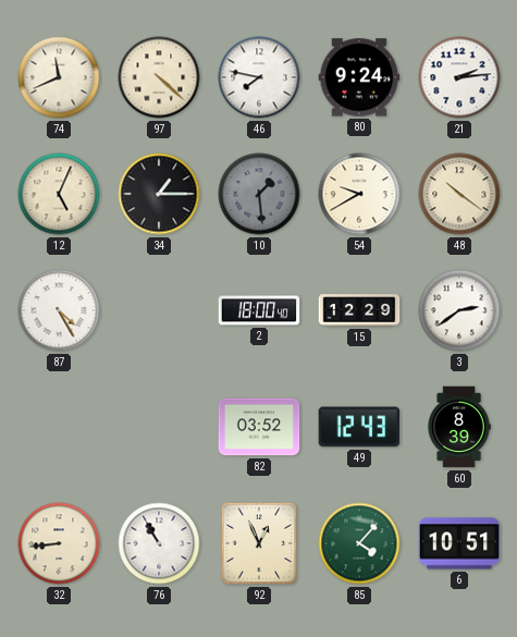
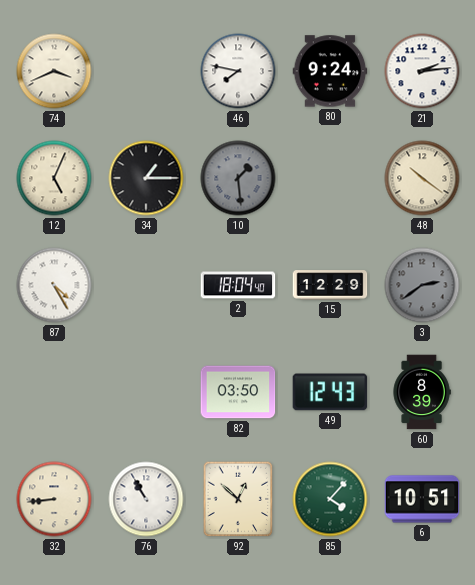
74: 11:41 -> 3:41
97: 4:22 -> none
54: 9:40 -> none
2: 18:00 -> 18:04
3 dial: white -> grey
82: 03:52 -> 03:50
92: 12:56 -> 12:52
